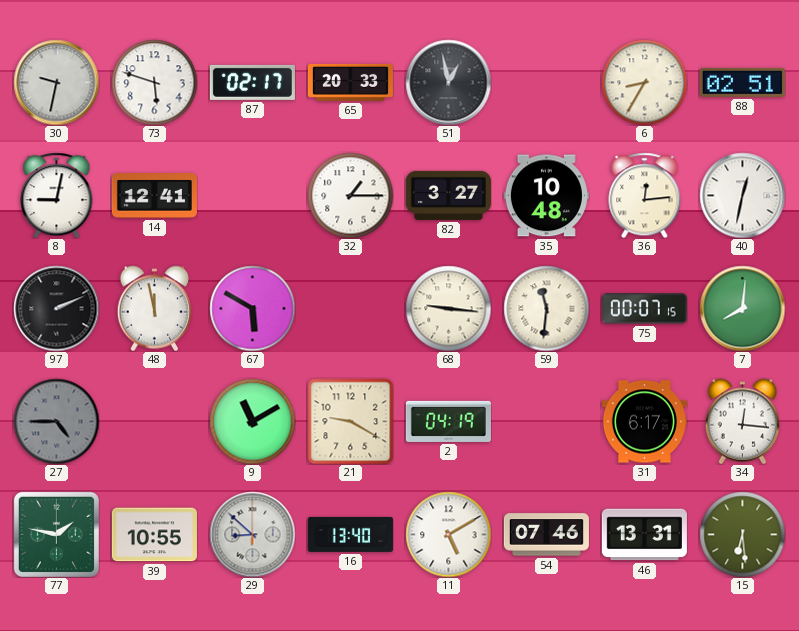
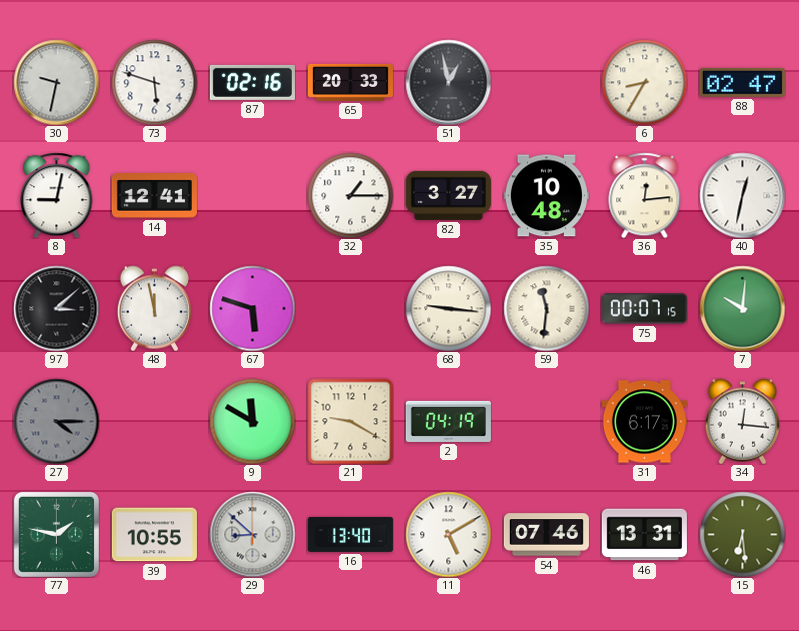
87: 02:17 -> 02:16
88: 02:51 -> 02:47
97: 2:11 -> 3:08
67: 5:50 -> 5:48
7: 8:01 -> 10:01
27: 4:45 -> 4:15
9: 11:10 -> 11:50
